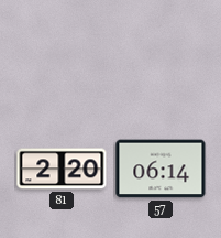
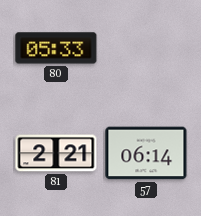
80: none -> 05:33
81: 2:20 -> 2:21
